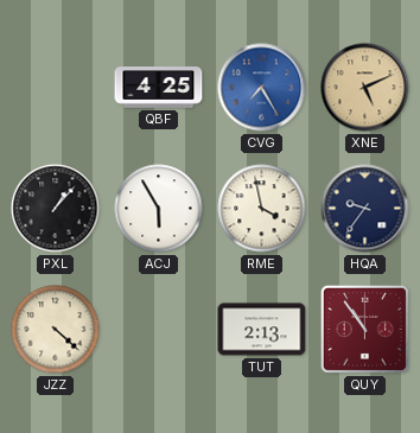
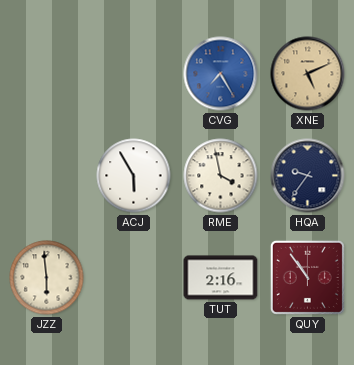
QBF: 4:25 -> none
PXL: 1:07 -> none
JZZ: 4:22 -> 5:59
TUT: 2:13 -> 2:16
